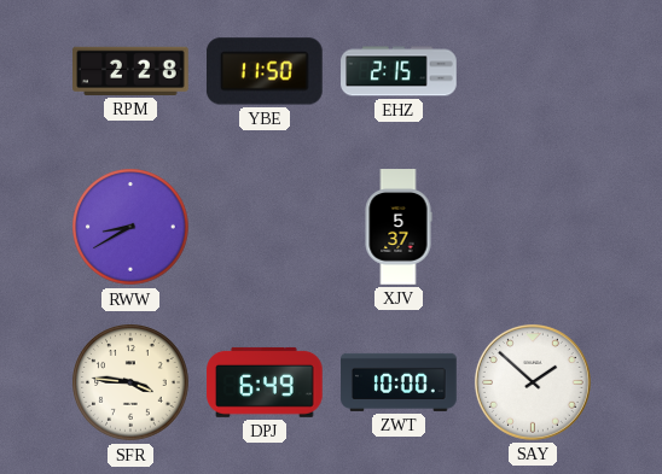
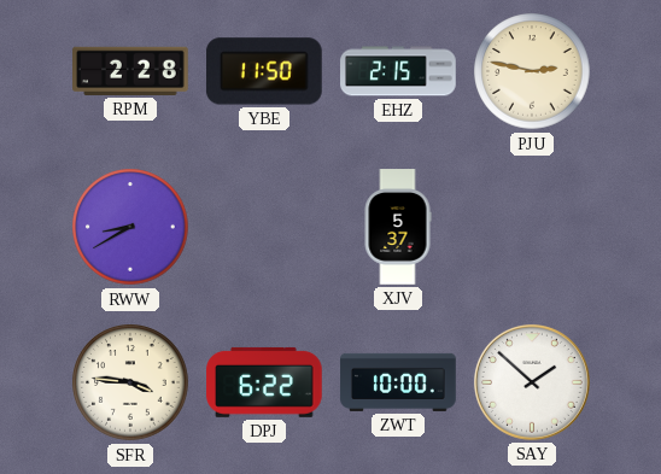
PJU: none -> 2:47
DPJ: 6:49 -> 6:22
